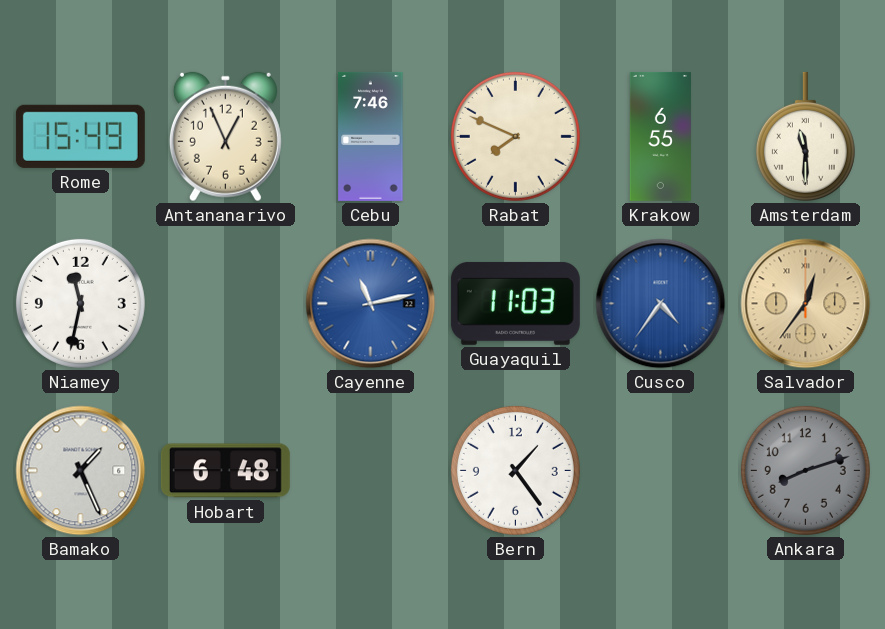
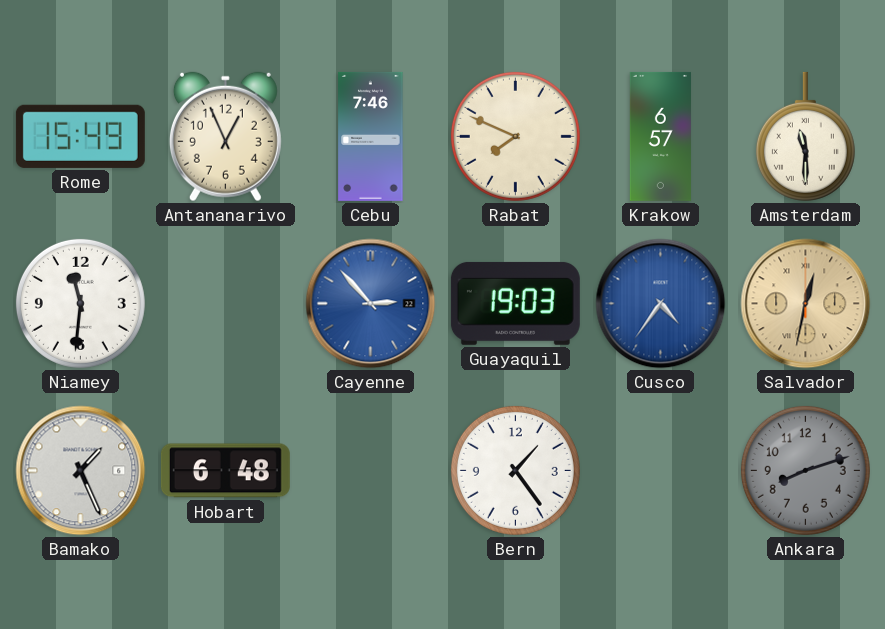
Krakow: 6:55 -> 6:57
Niamey: 11:32 -> 11:31
Cayenne: 11:13 -> 2:53
Guayaquil: 11:03 -> 19:03
Salvador: 12:36 -> 12:32
